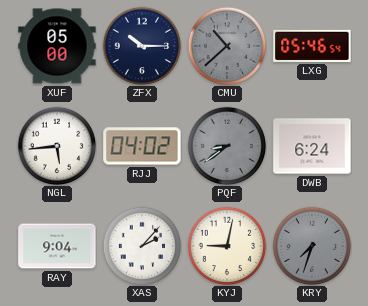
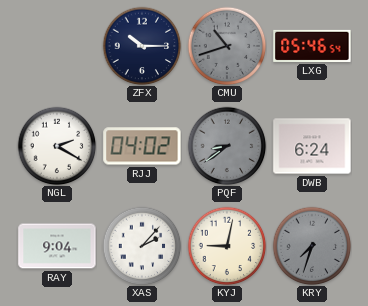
XUF: 05:00 -> none
CMU: 10:38 -> 10:42
NGL: 5:44 -> 2:20
